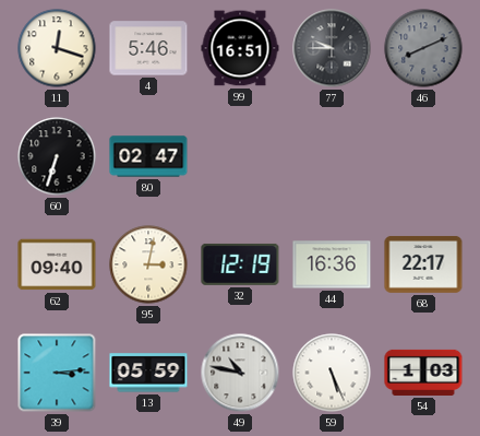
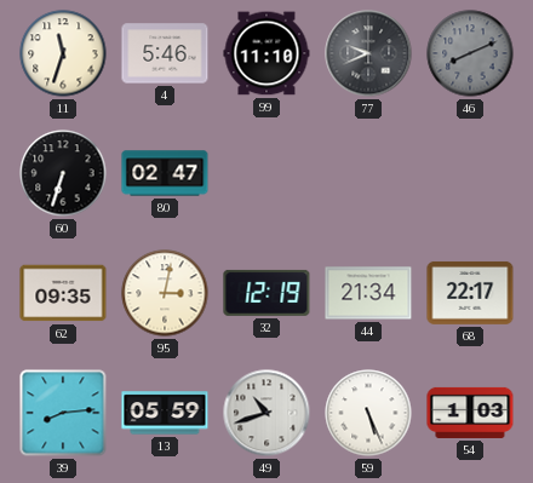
11: 12:18 -> 11:33
99: 16:51 -> 11:10
77: 9:45 -> 9:41
62: 09:40 -> 09:35
44: 16:36 -> 21:34
39: 3:14 -> 8:14
49: 10:47 -> 10:42
